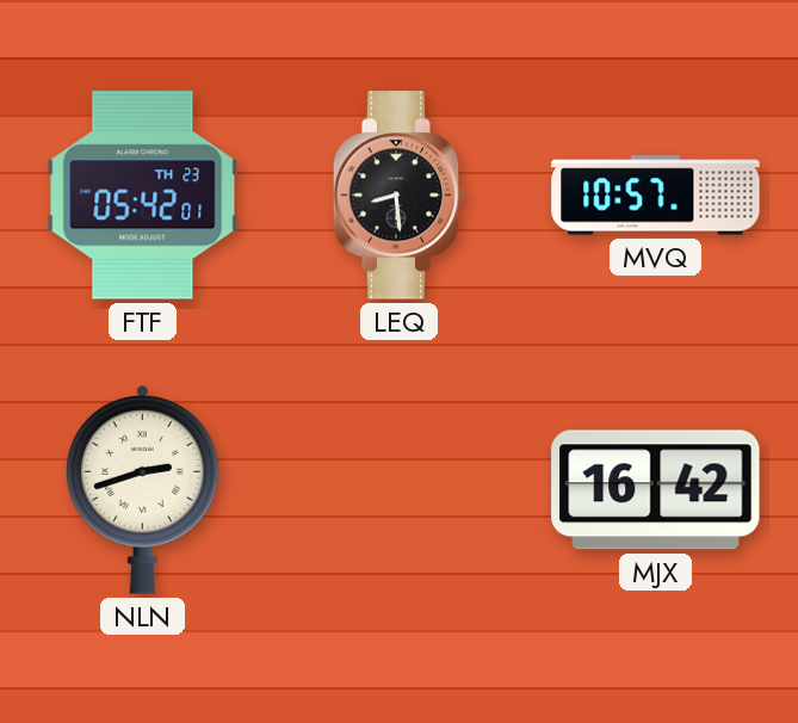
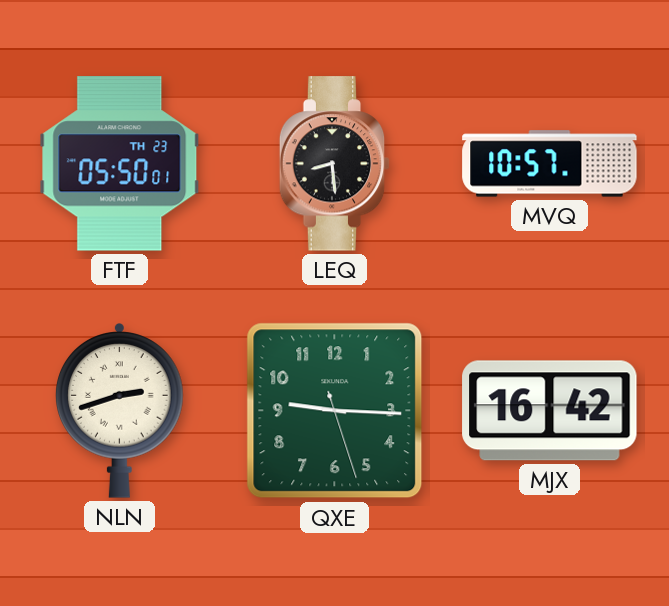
FTF: 05:42 -> 05:50
QXE: none -> 9:15
